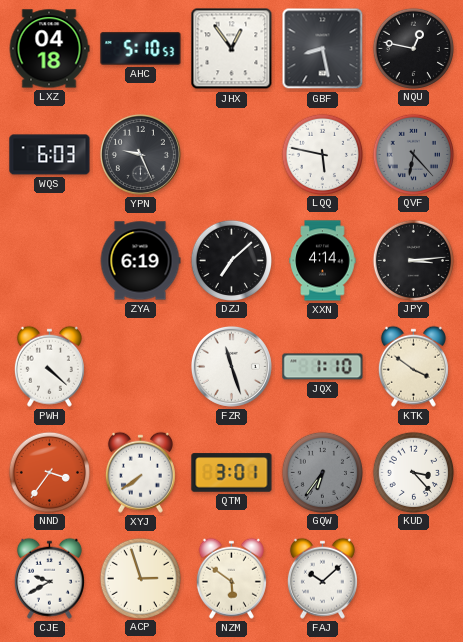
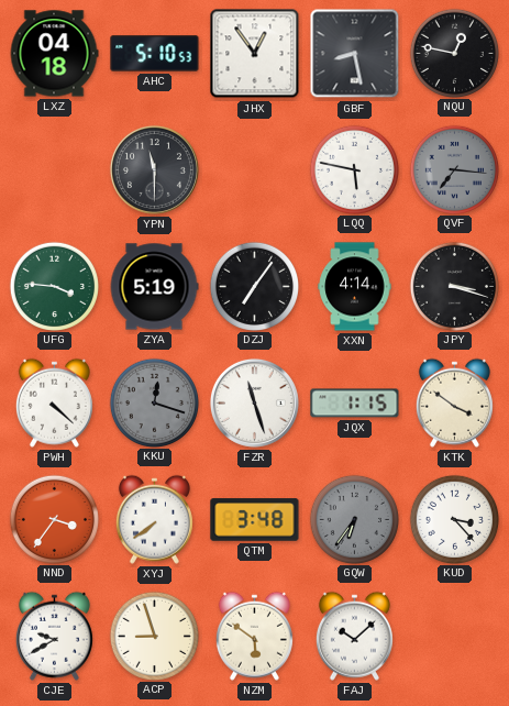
WQS: 6:03 -> none
YPN: 9:26 -> 11:30
QVF: 6:23 -> 7:16
UFG: none -> 3:46
ZYA: 6:19 -> 5:19
DZJ: 7:08 -> 7:06
JPY: 3:14 -> 3:18
KKU: none -> 12:18
JQX: 1:10 -> 1:15
QTM: 3:01 -> 3:48
ACP: 2:57 -> 8:57
